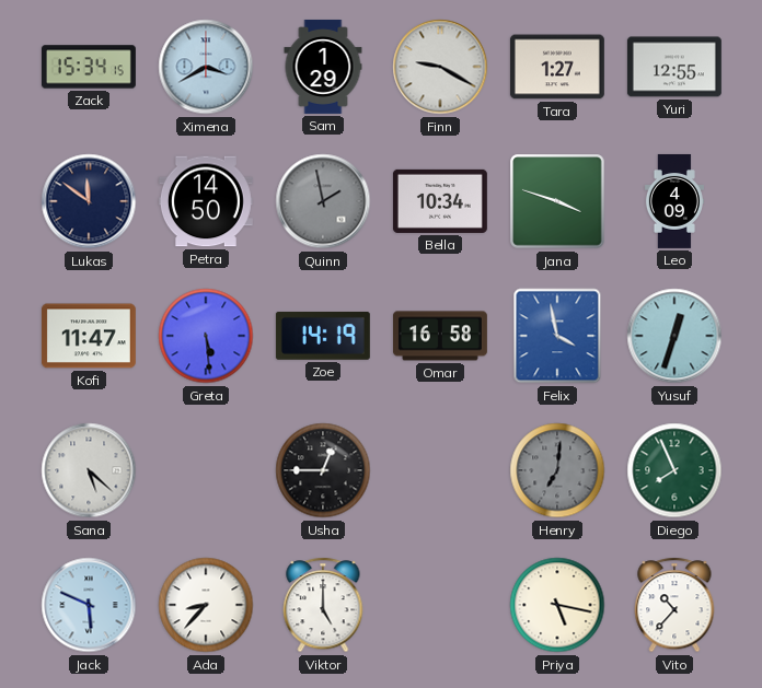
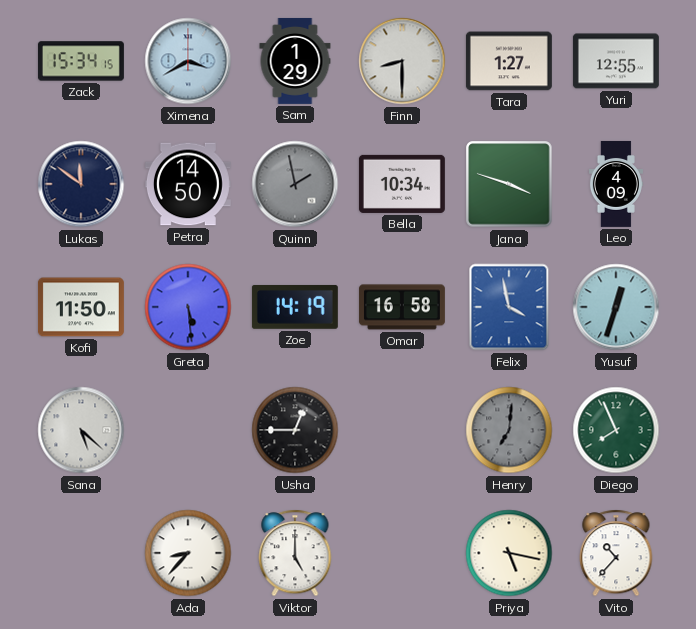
Finn: 9:20 -> 8:30
Kofi: 11:47 -> 11:50
Jack: 5:49 -> none
